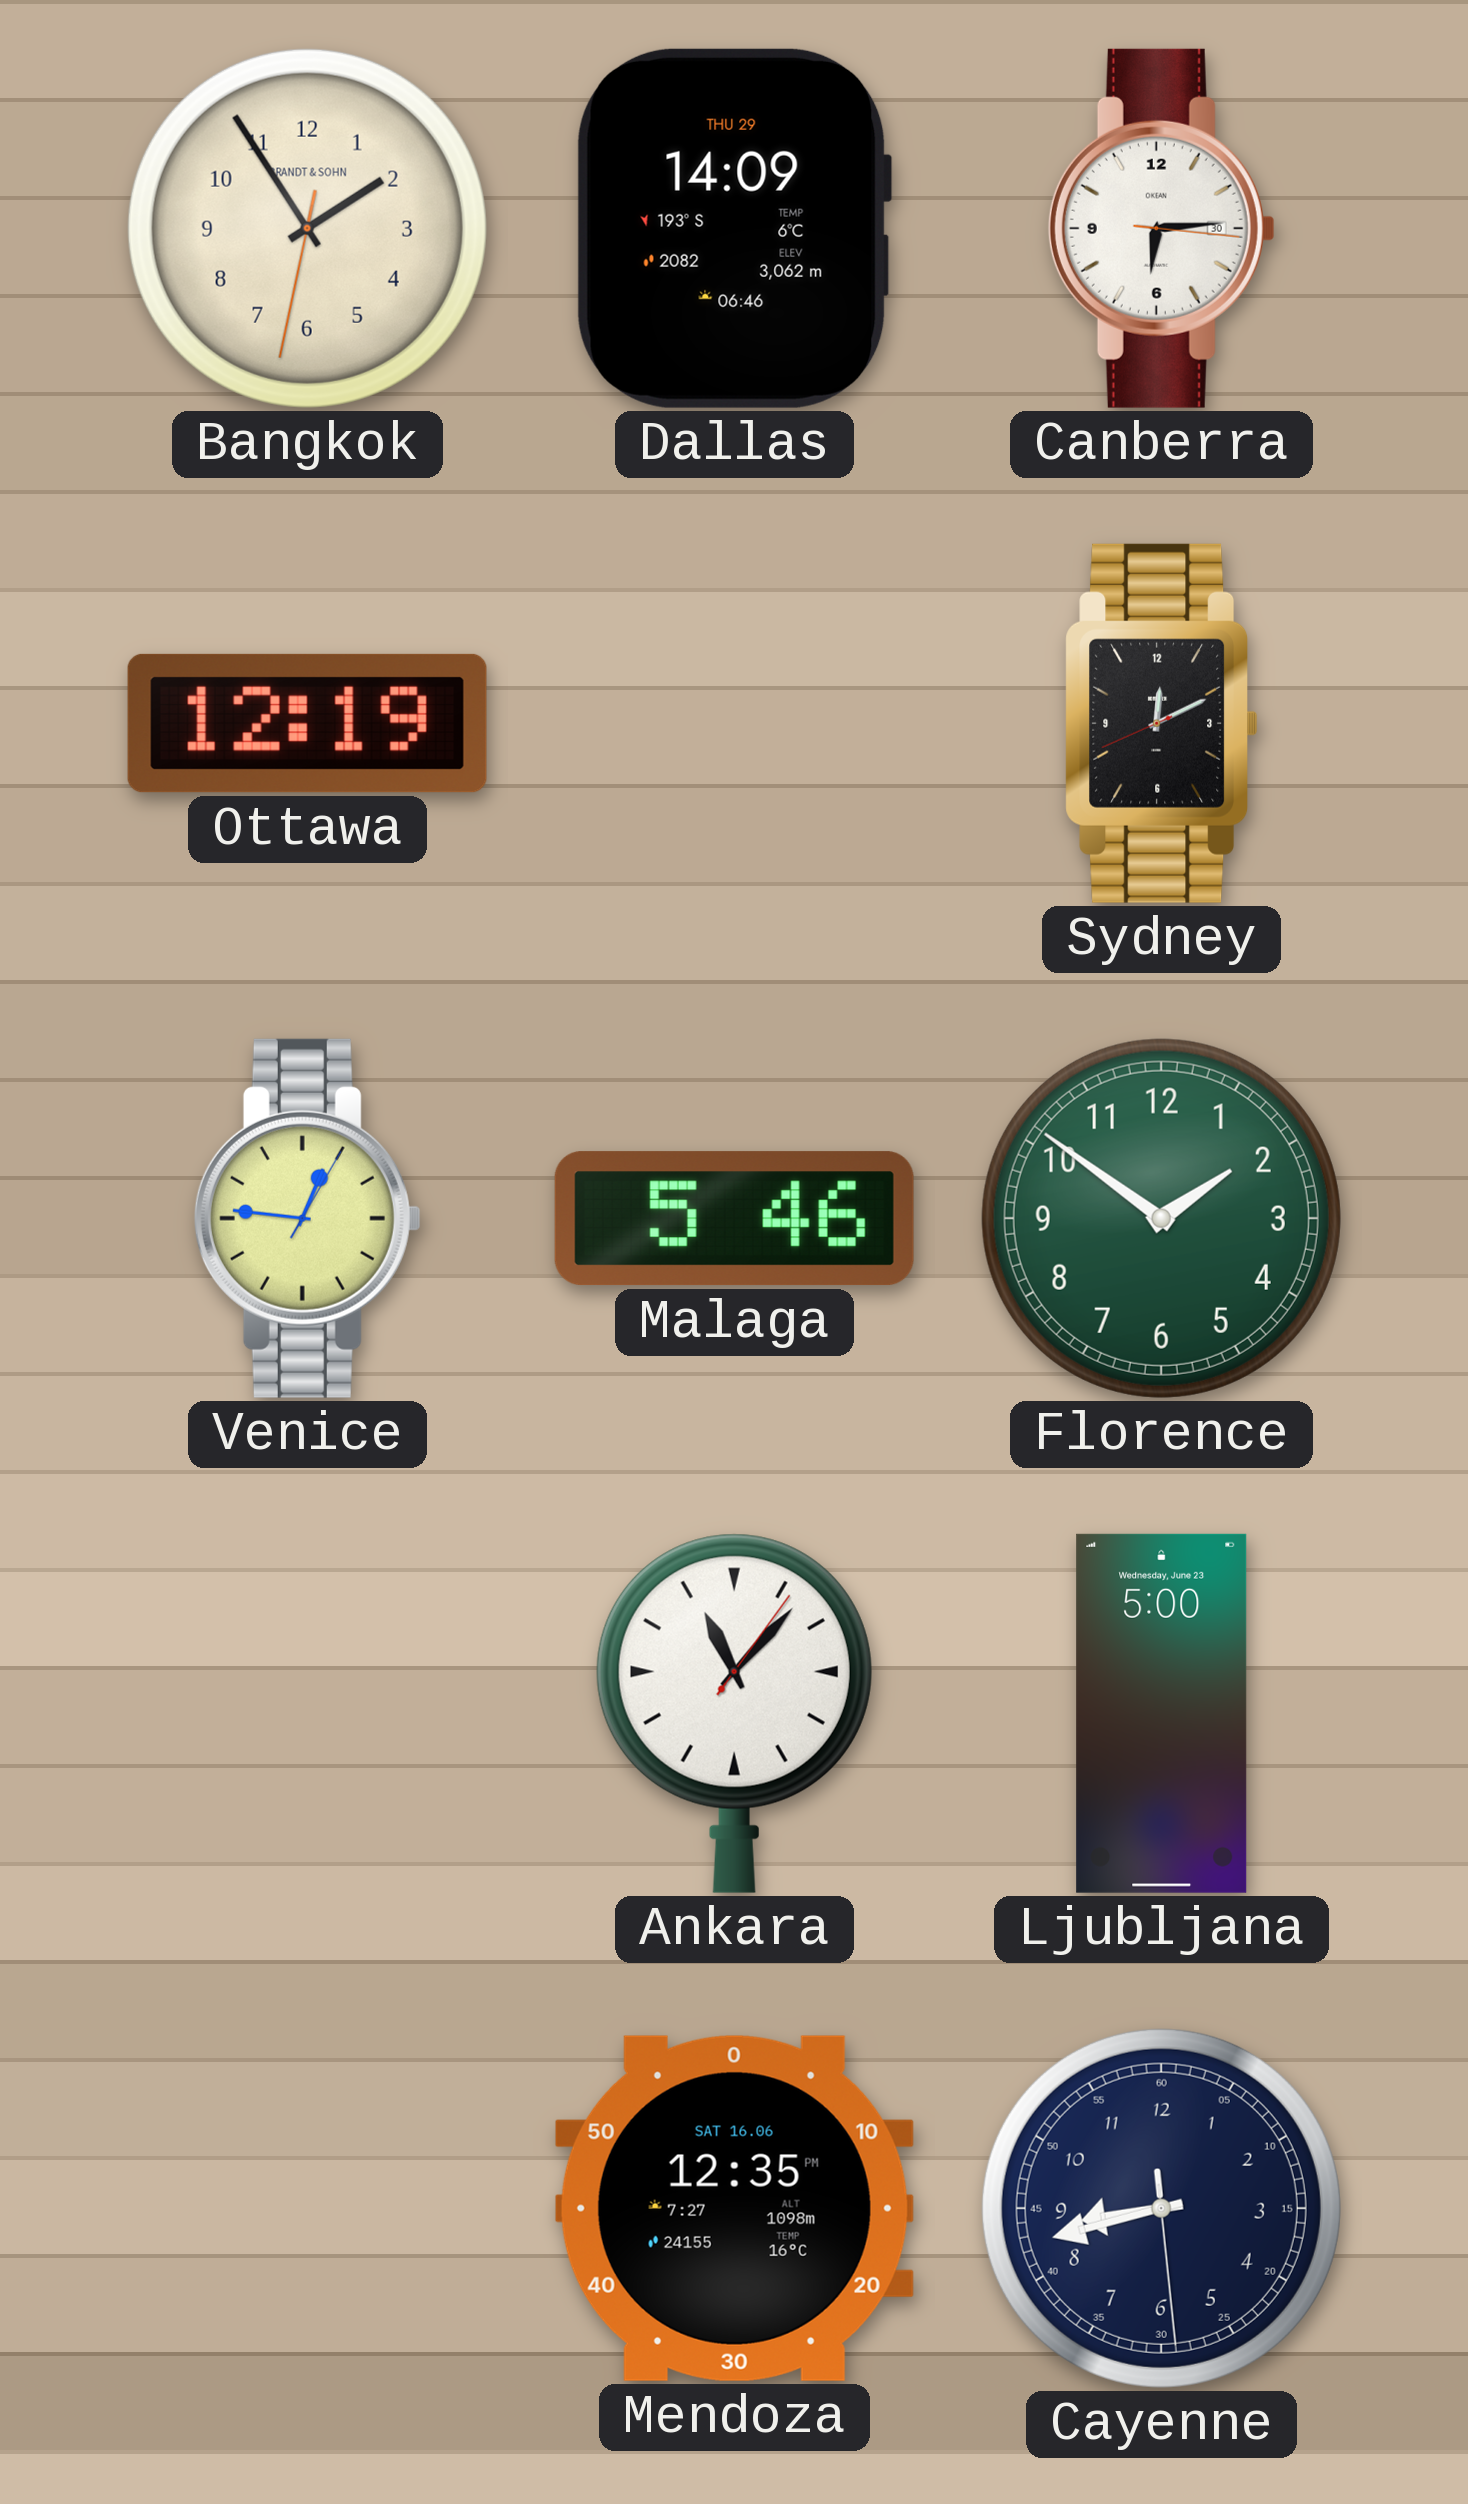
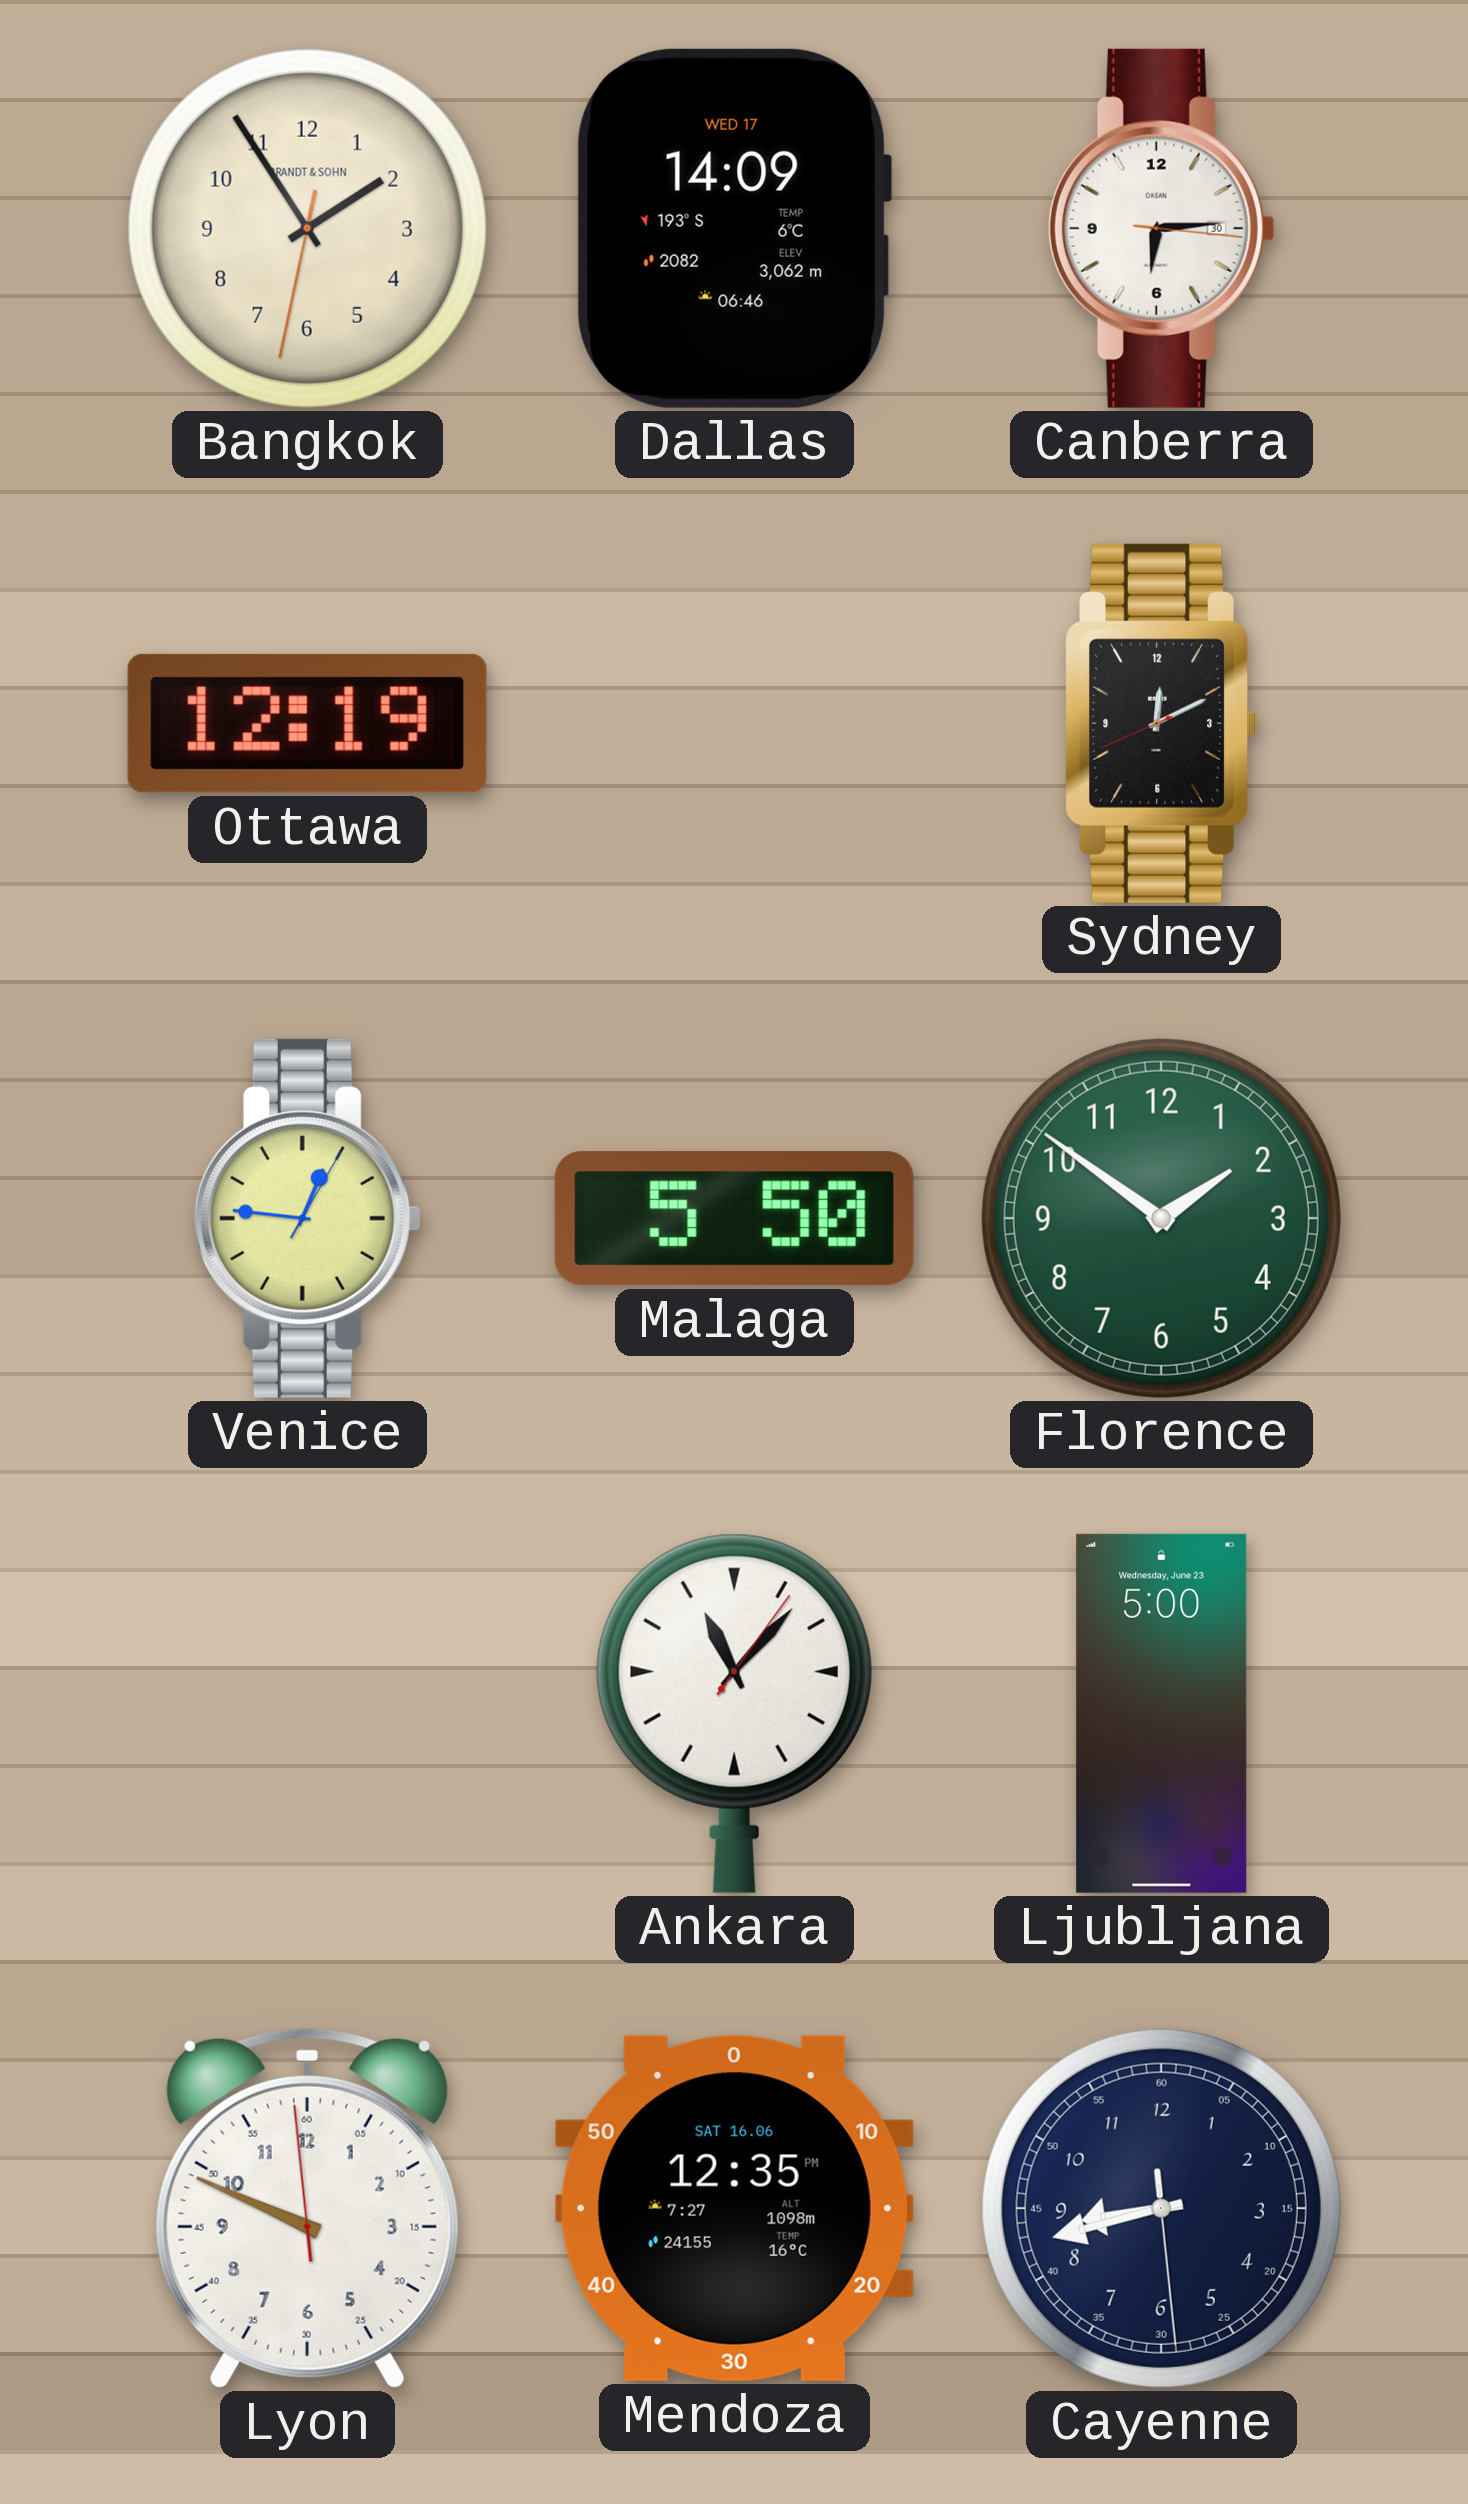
Dallas date: THU 29 -> WED 17
Malaga: 5:46 -> 5:50
Lyon: none -> 9:48
